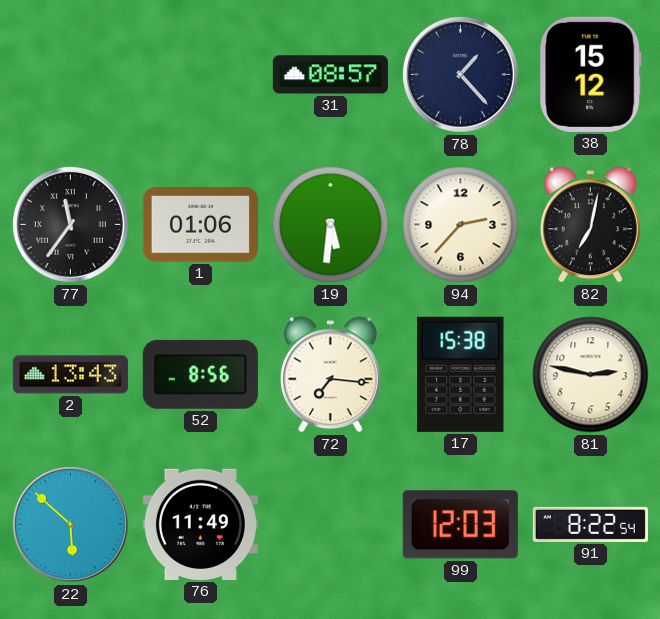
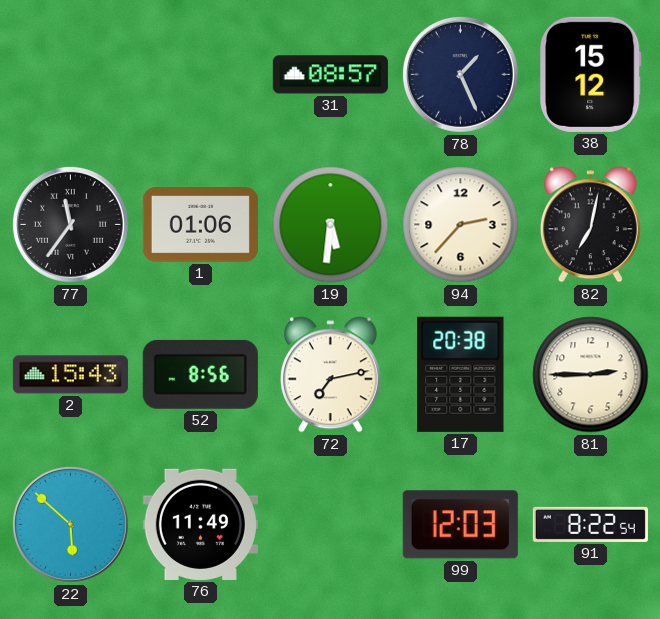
78: 1:23 -> 1:26
2: 13:43 -> 15:43
72: 7:16 -> 7:13
17: 15:38 -> 20:38
81: 2:47 -> 2:45
